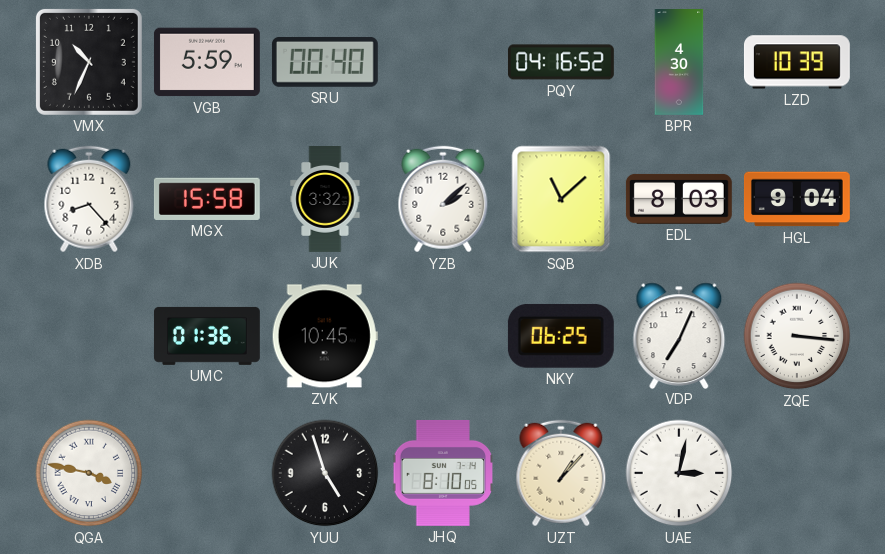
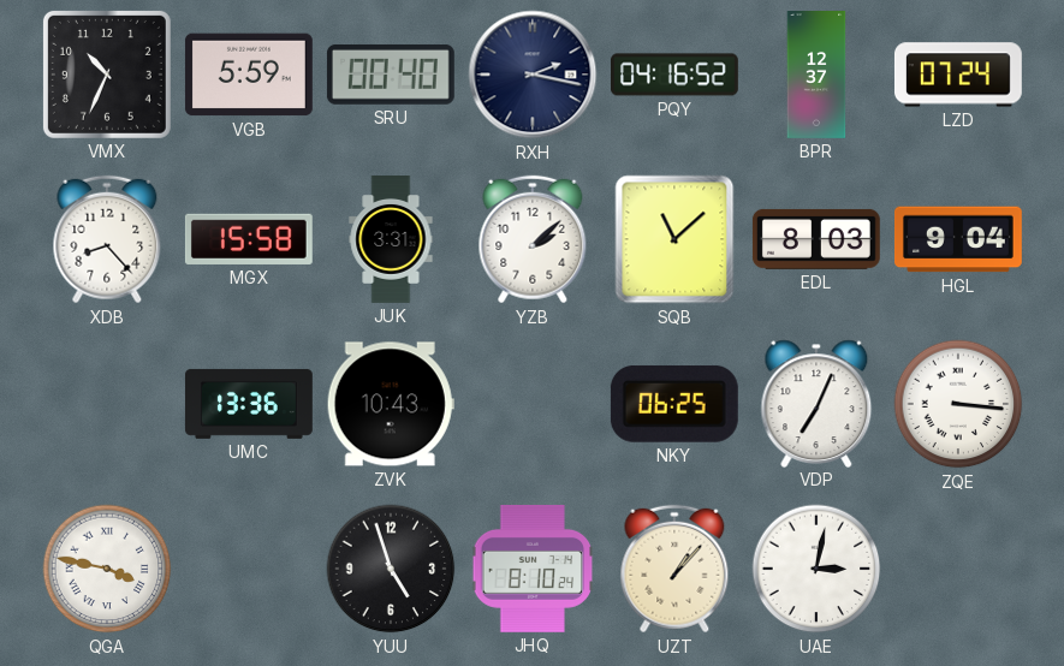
RXH: none -> 2:17
BPR: 4:30 -> 12:37
LZD: 10:39 -> 07:24
JUK: 3:32 -> 3:31
UMC: 01:36 -> 13:36
ZVK: 10:45 -> 10:43
JHQ: 8:10:05 -> 8:10:24
